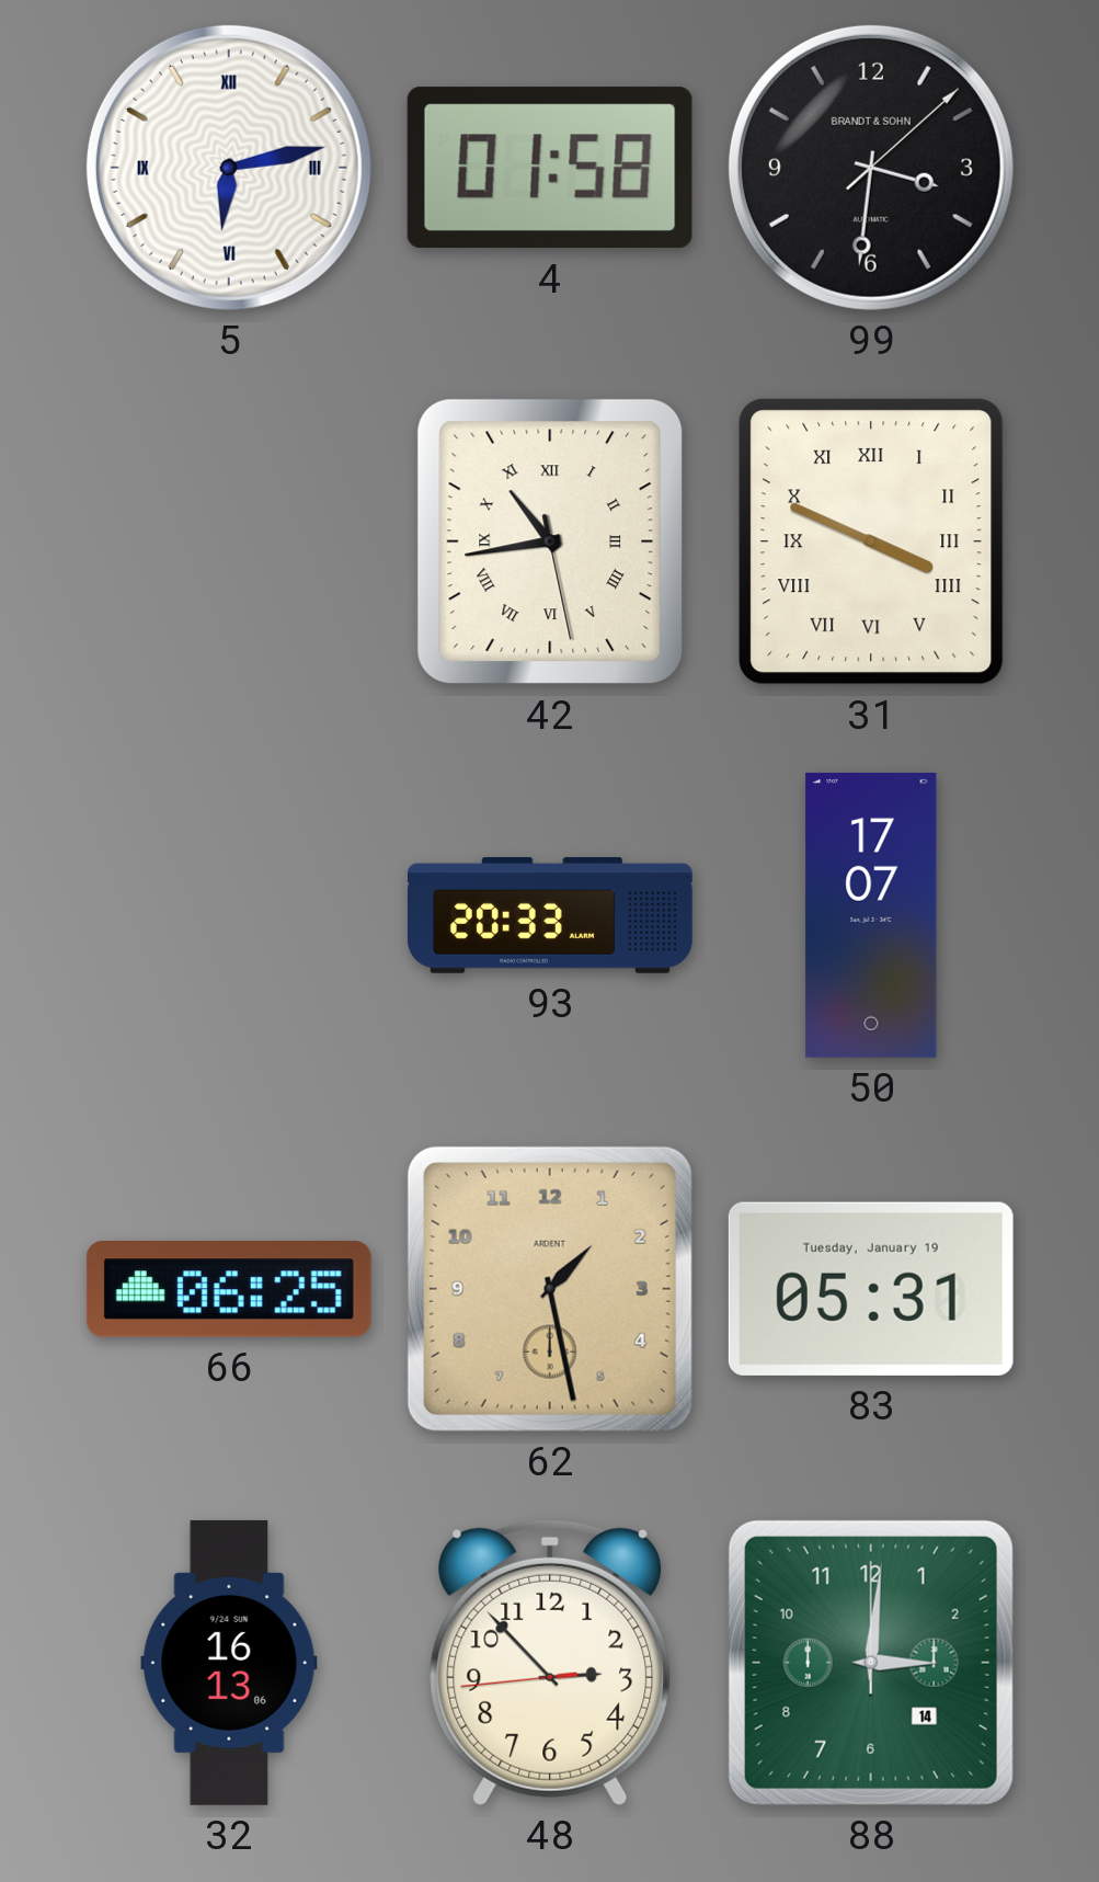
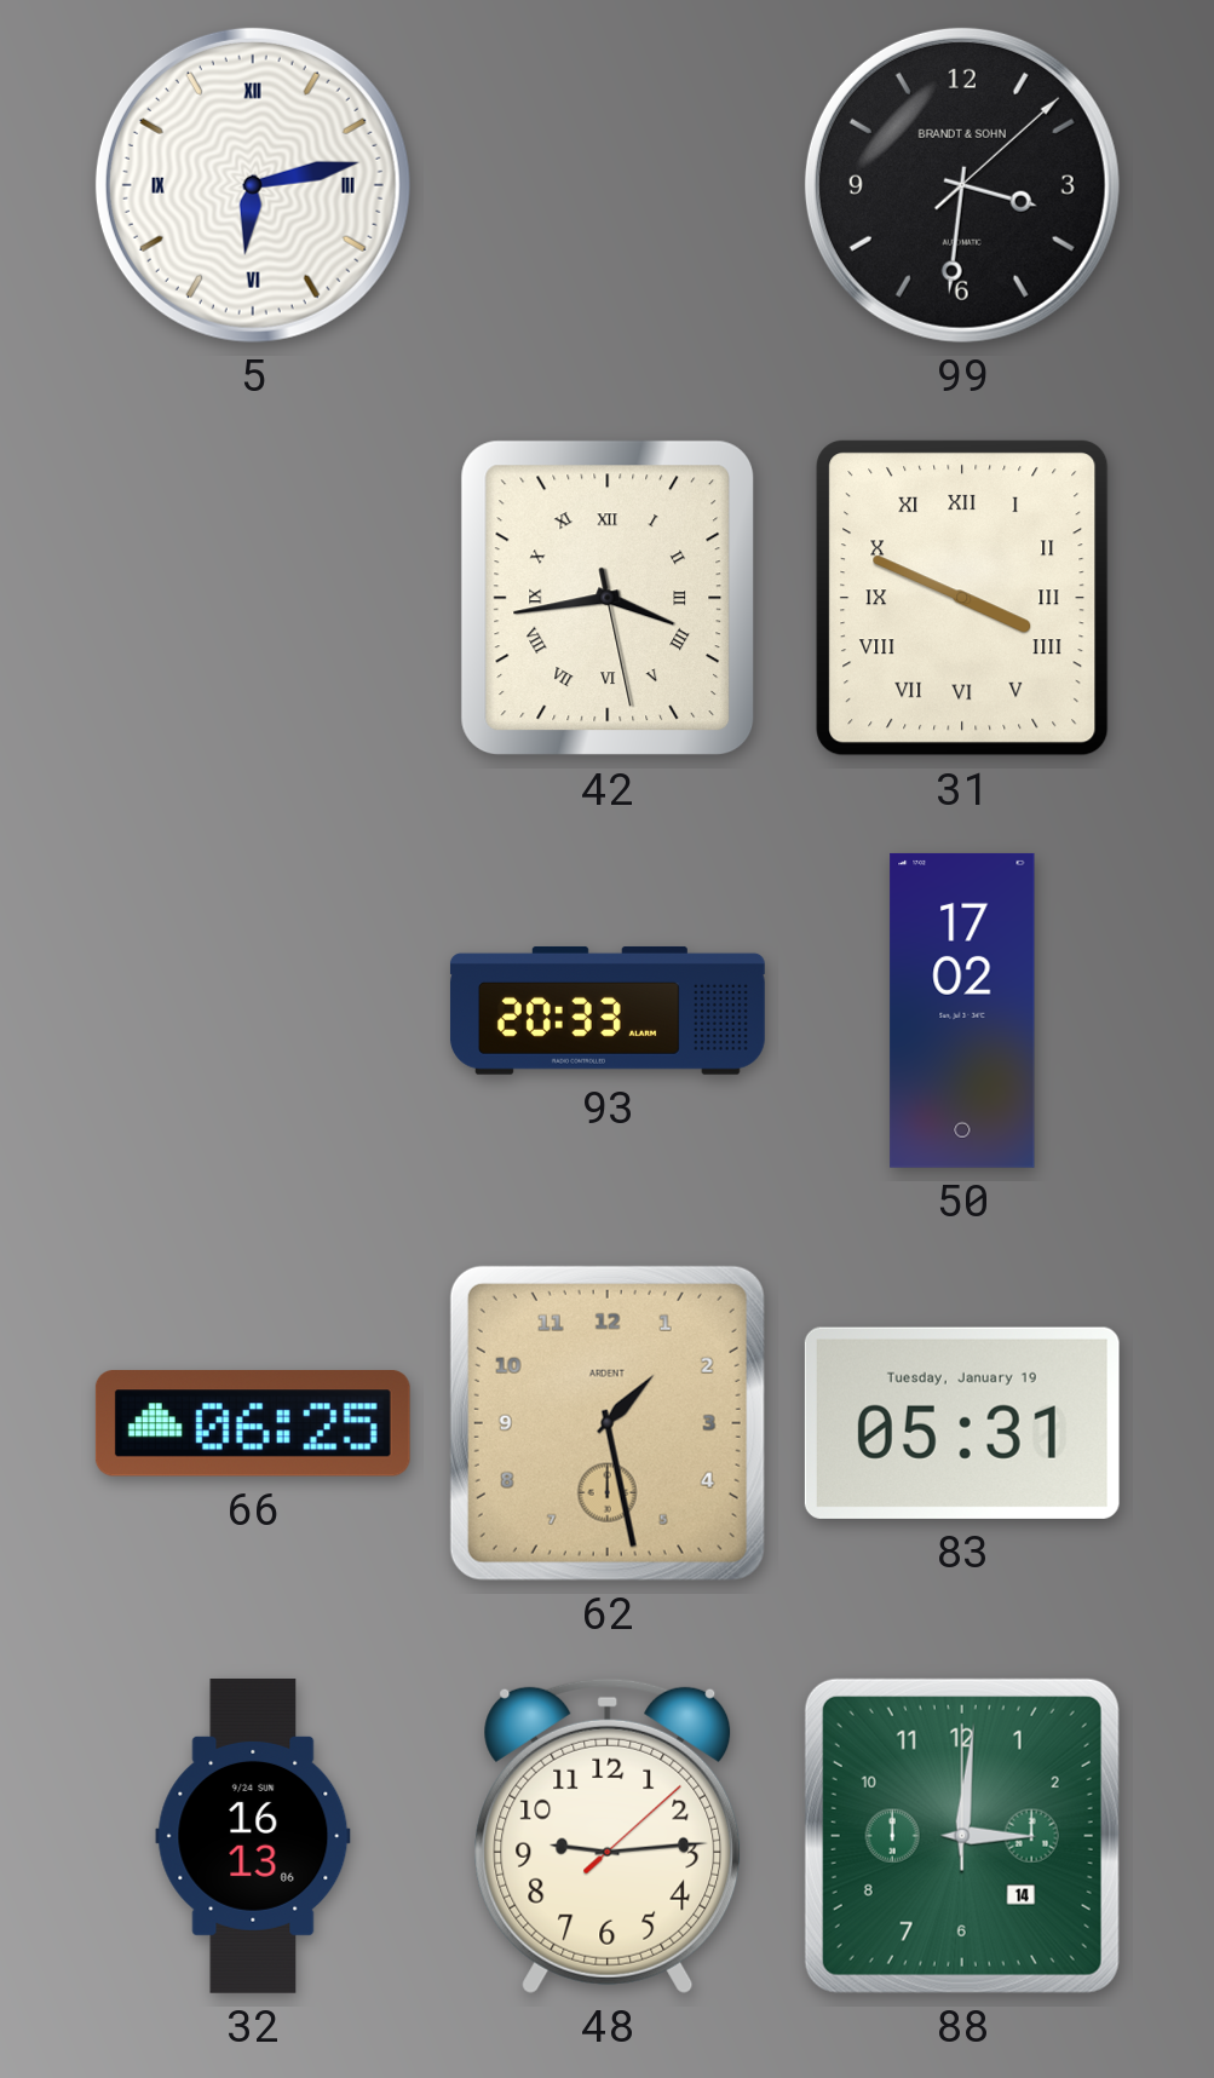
4: 01:58 -> none
42: 10:43 -> 3:43
50: 17:07 -> 17:02
48: 2:52 -> 9:14
